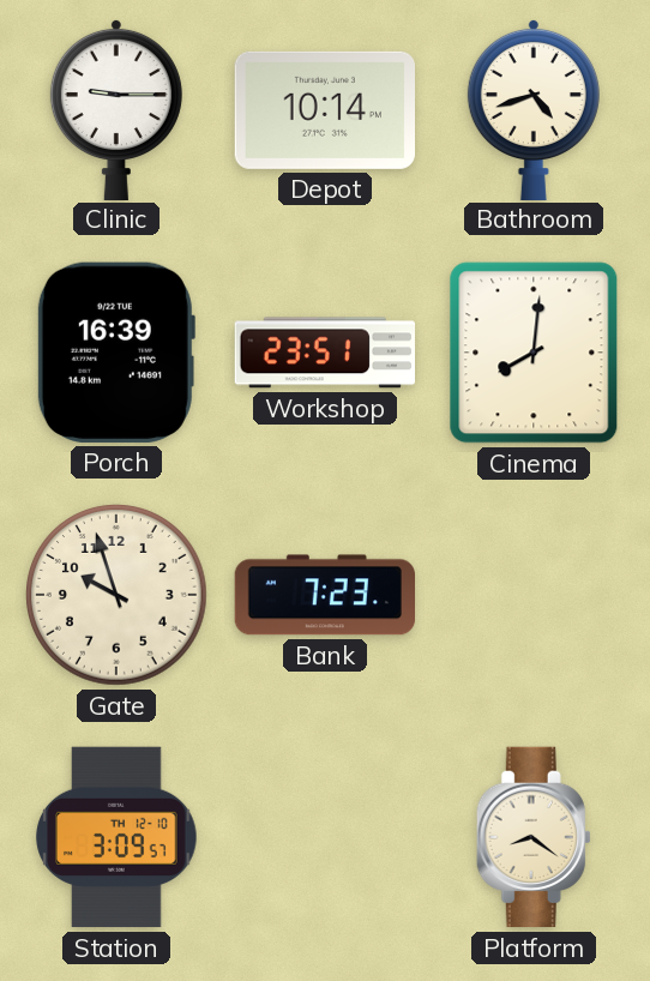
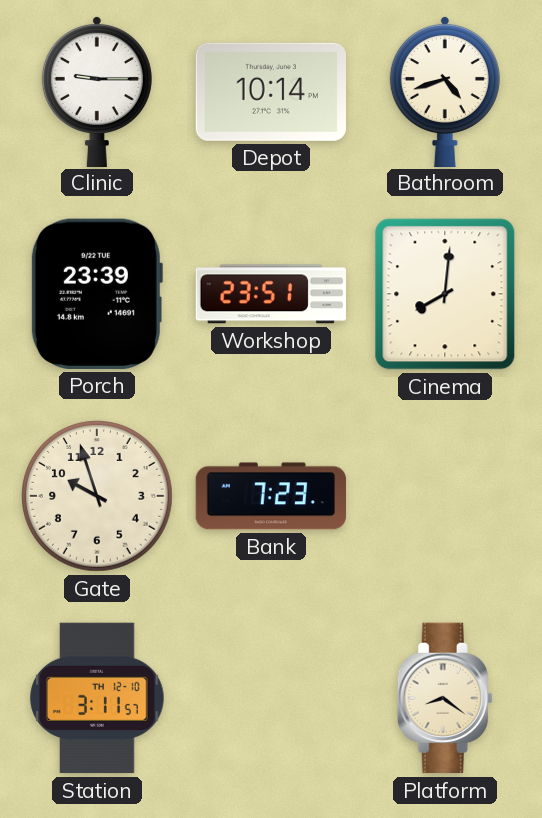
Porch: 16:39 -> 23:39
Station: 3:09 -> 3:11
